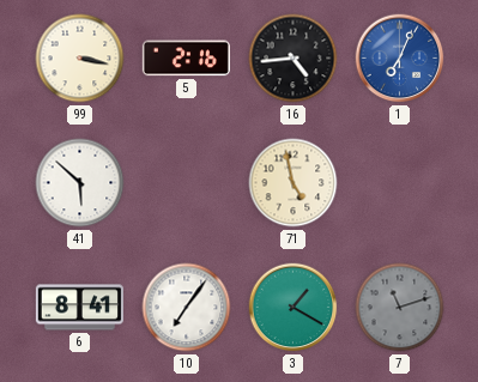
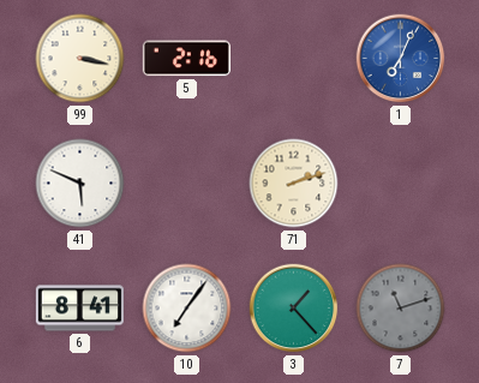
16: 4:44 -> none
41: 5:52 -> 5:49
71: 4:58 -> 2:12
3: 1:20 -> 1:23
